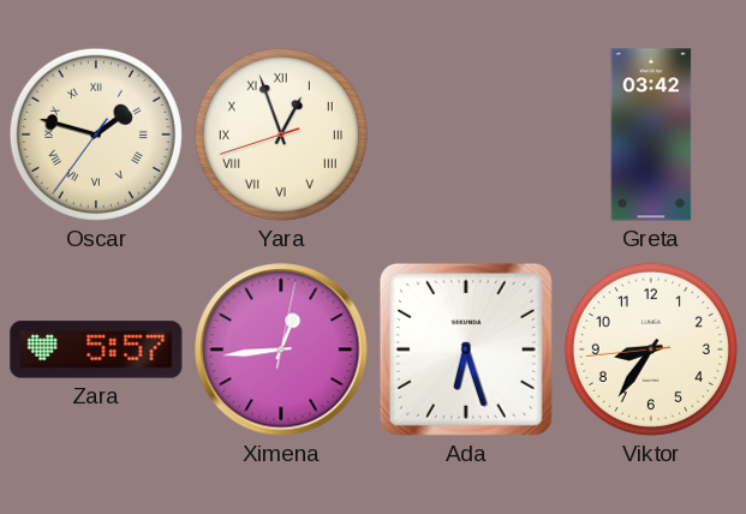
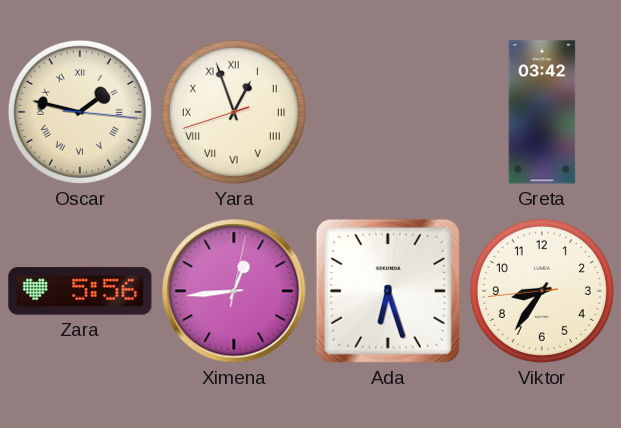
Oscar: 1:47:36 -> 1:47:16
Zara: 5:57 -> 5:56
